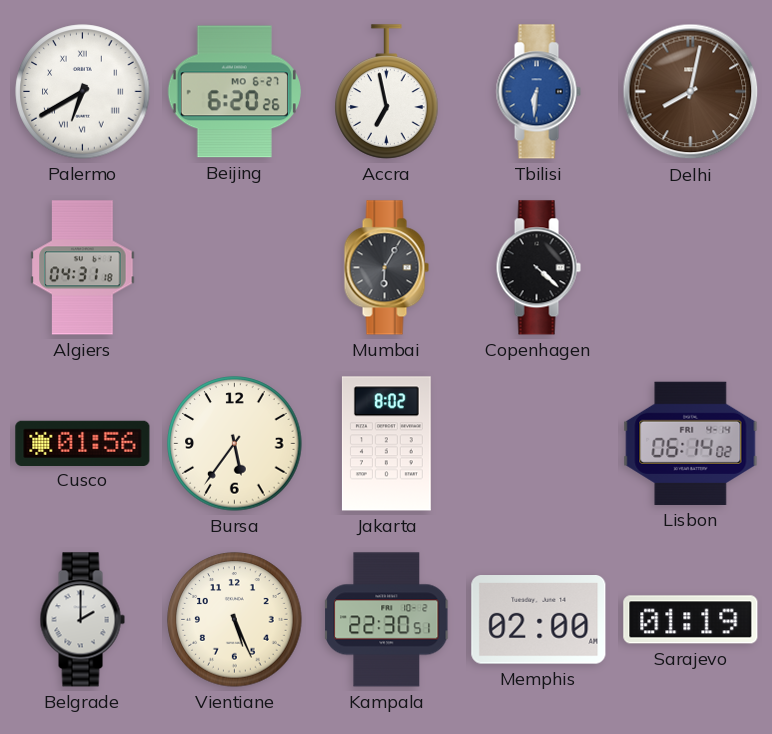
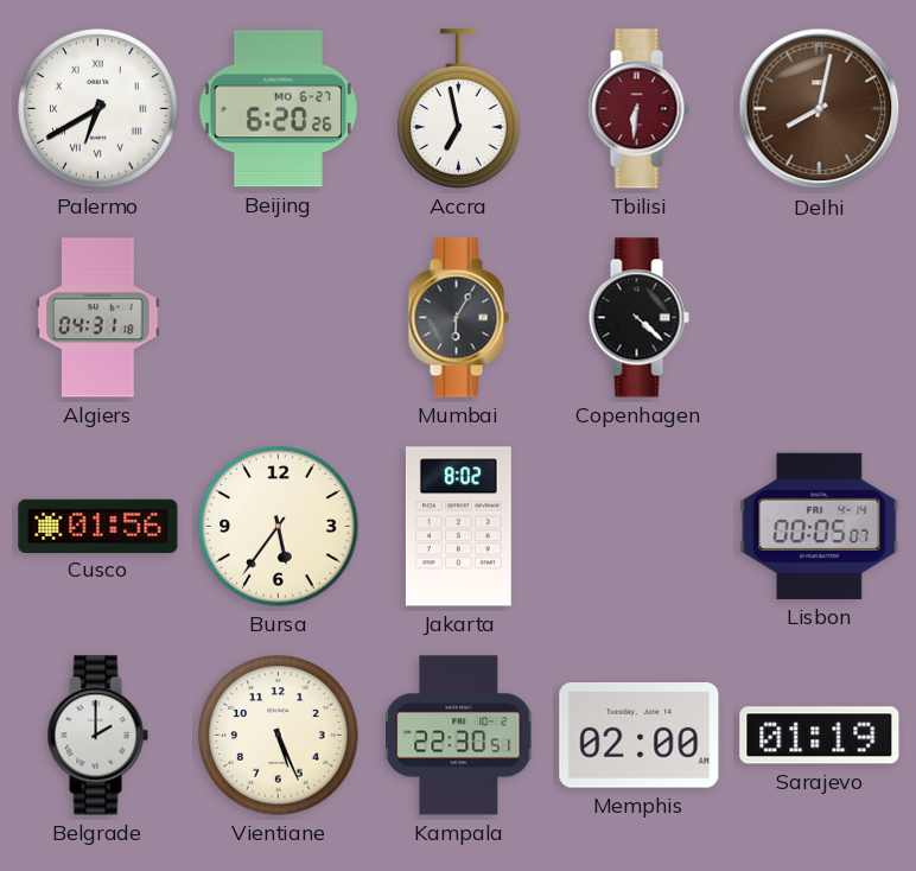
Tbilisi dial: blue -> burgundy
Lisbon: 06:14 -> 00:05
